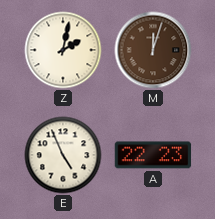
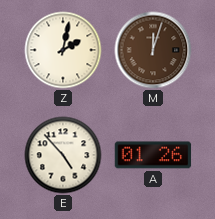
E: 4:56 -> 4:53
A: 22:23 -> 01:26
